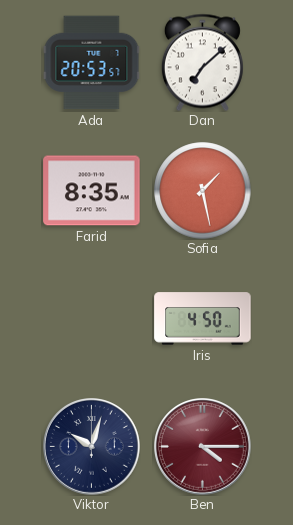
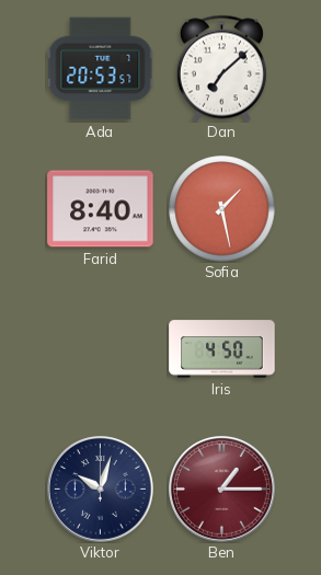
Farid: 8:35 -> 8:40
Ben: 4:15 -> 1:15
